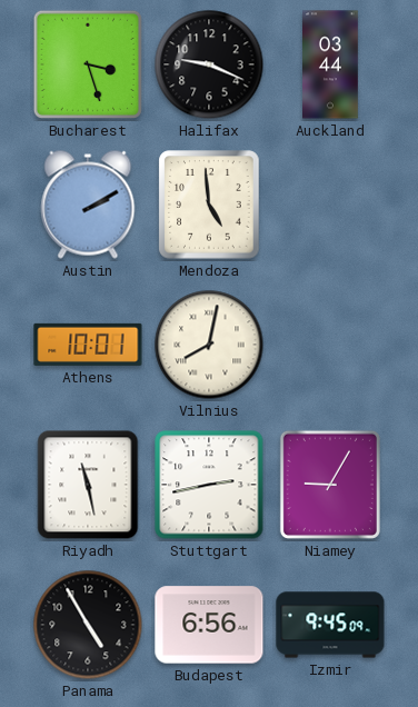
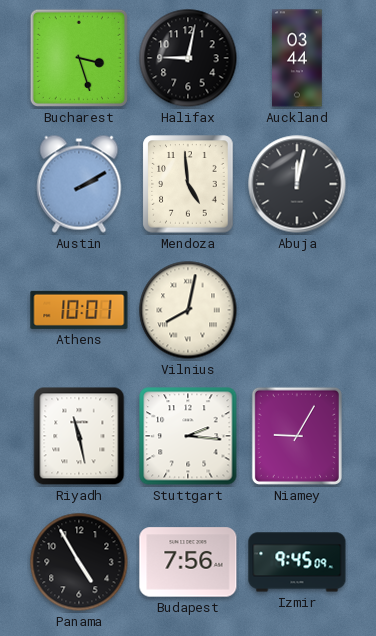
Halifax: 9:19 -> 9:02
Abuja: none -> 12:02
Stuttgart: 2:43 -> 2:16
Budapest: 6:56 -> 7:56
